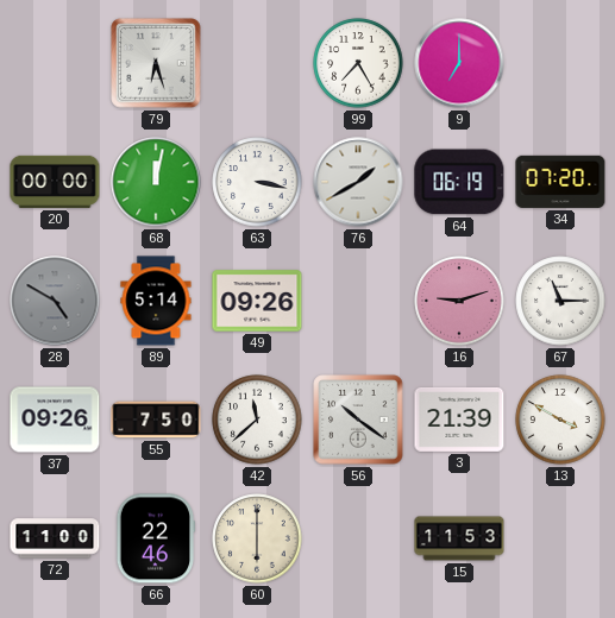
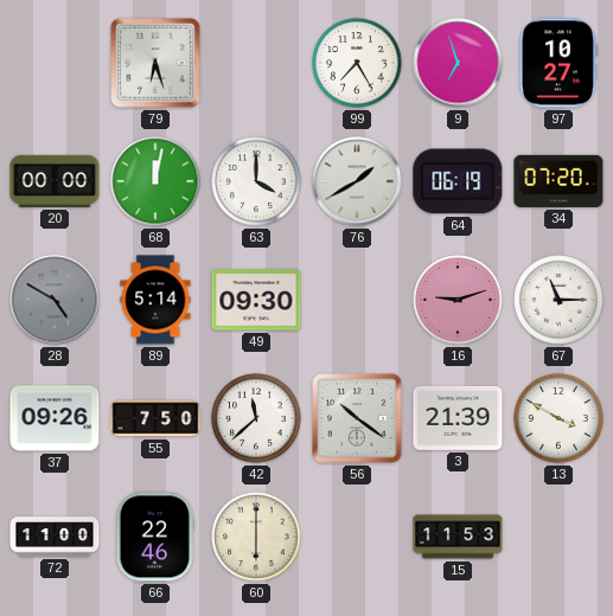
9: 7:00 -> 6:57
97: none -> 10:27
63: 3:17 -> 4:00
49: 09:26 -> 09:30
